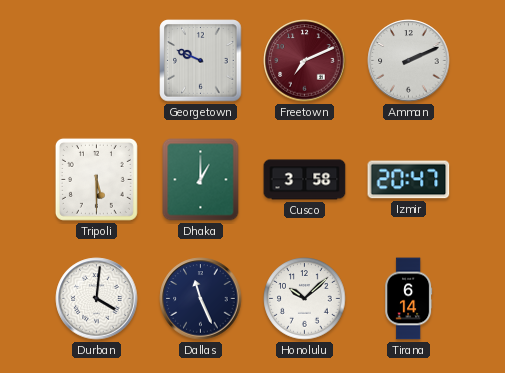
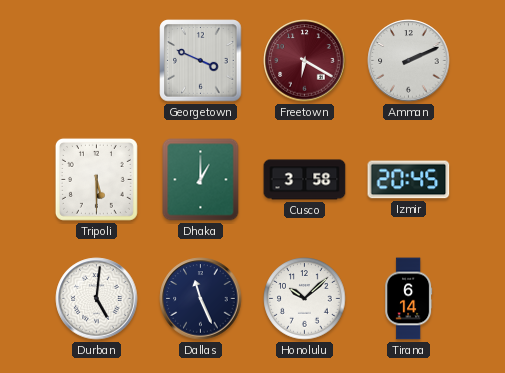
Georgetown: 9:49 -> 3:49
Freetown: 7:11 -> 6:20
Izmir: 20:47 -> 20:45
Durban: 4:01 -> 5:01
